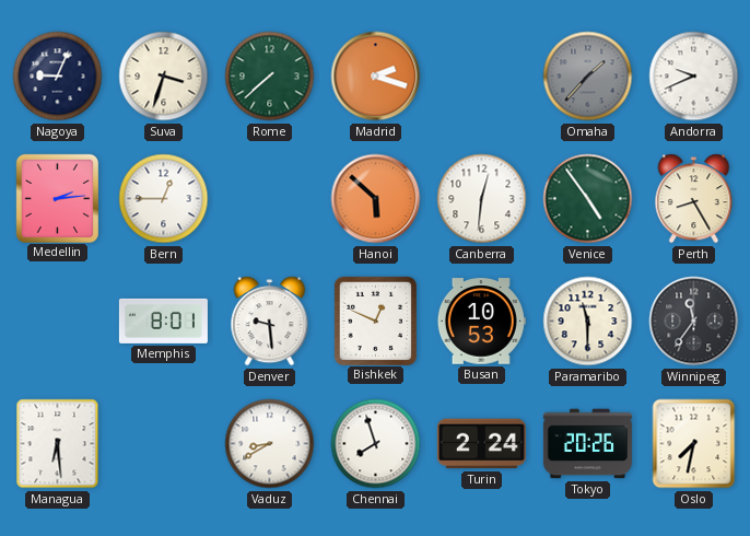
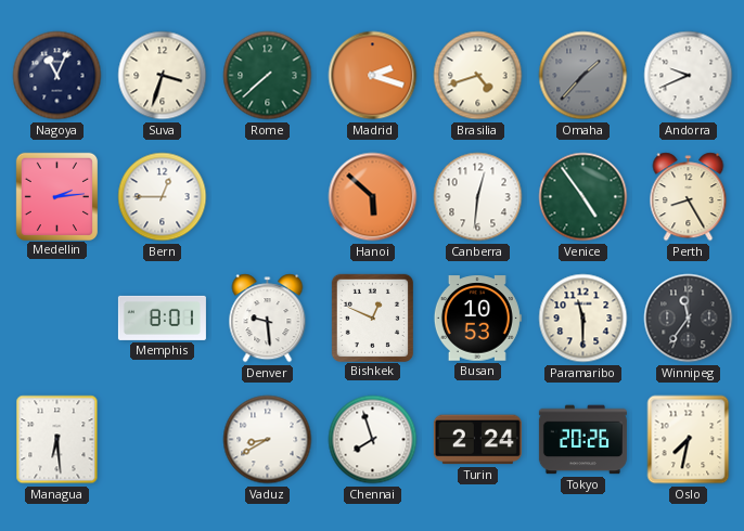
Nagoya: 9:04 -> 11:04
Brasilia: none -> 4:42
